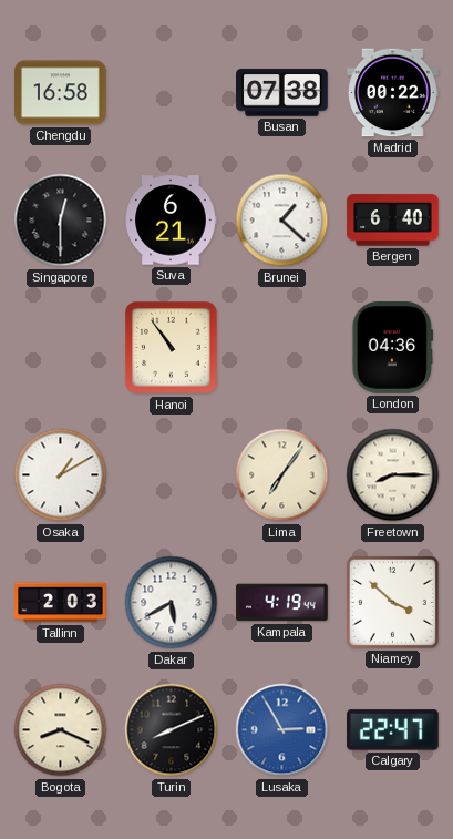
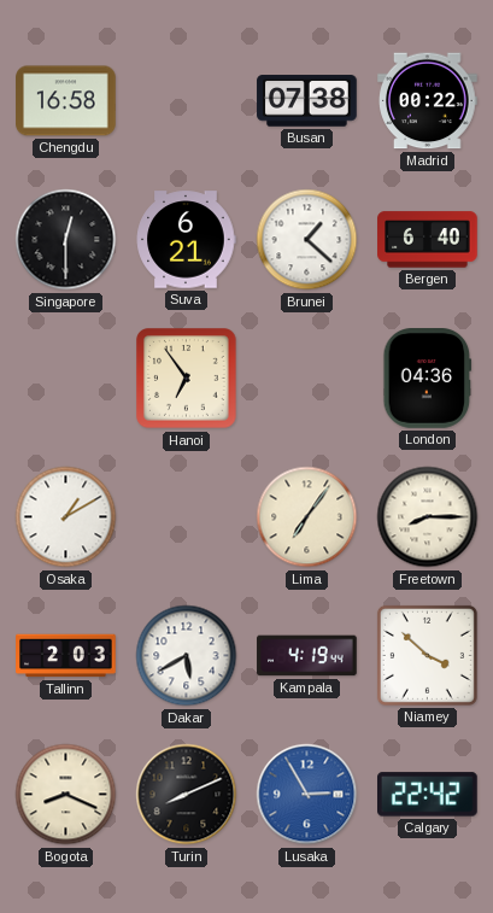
Hanoi: 10:54 -> 6:54
Calgary: 22:47 -> 22:42
